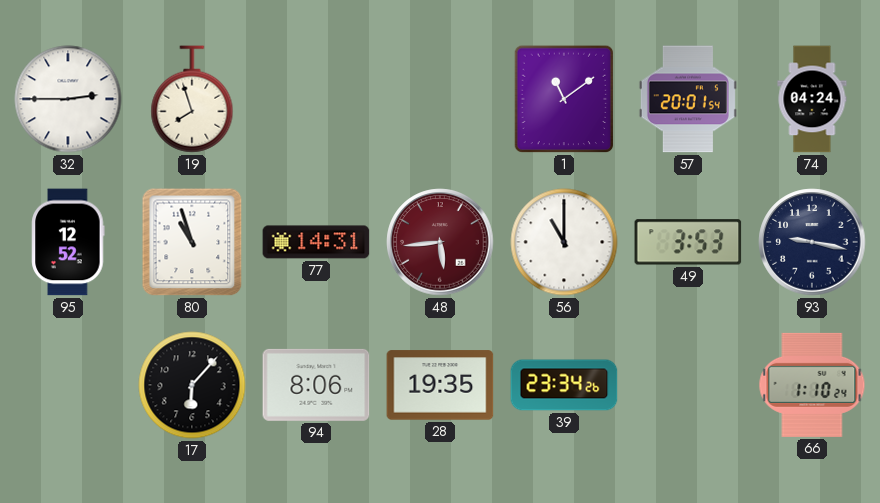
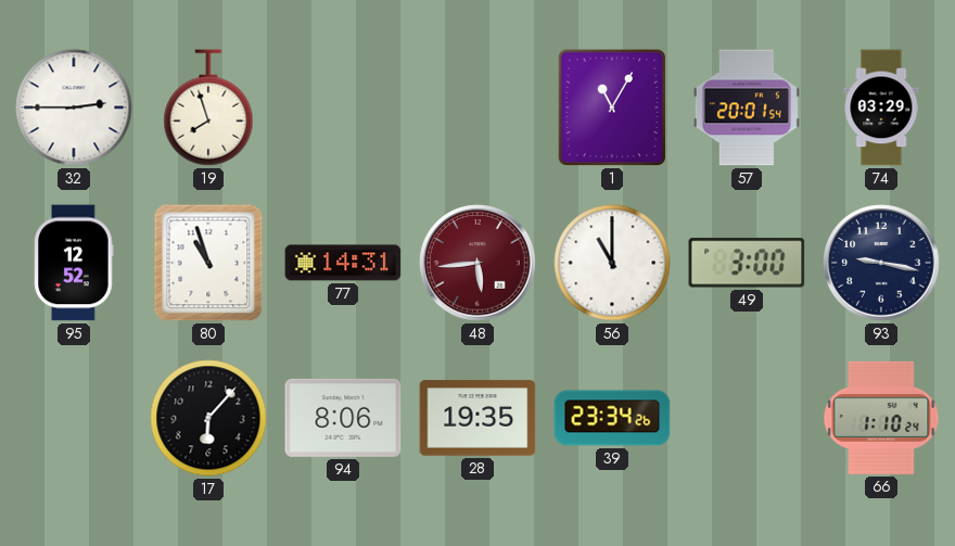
1: 11:09 -> 11:05
74: 04:24 -> 03:29
49: 3:53 -> 3:00
